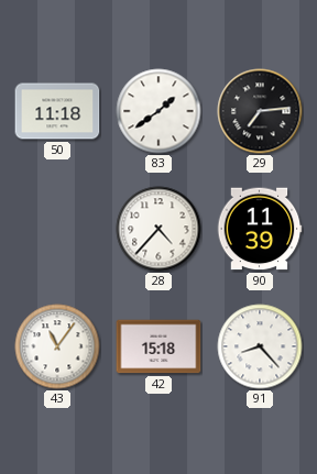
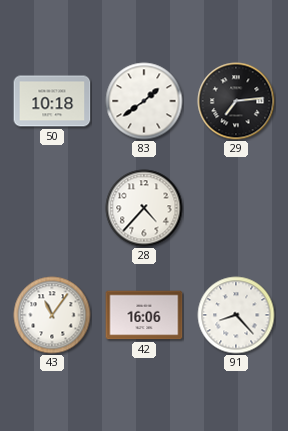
50: 11:18 -> 10:18
90: 11:39 -> none
42: 15:18 -> 16:06
